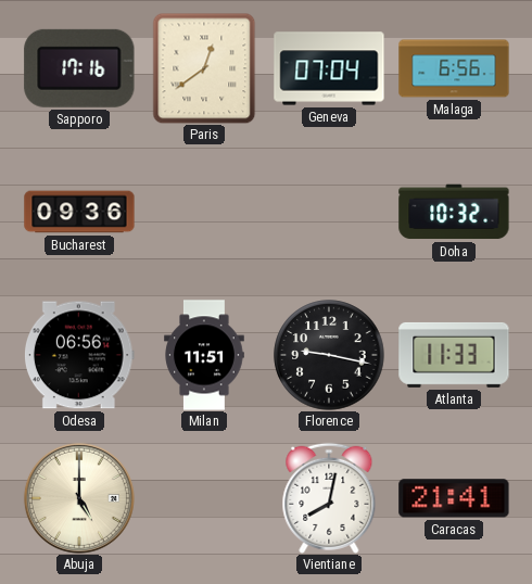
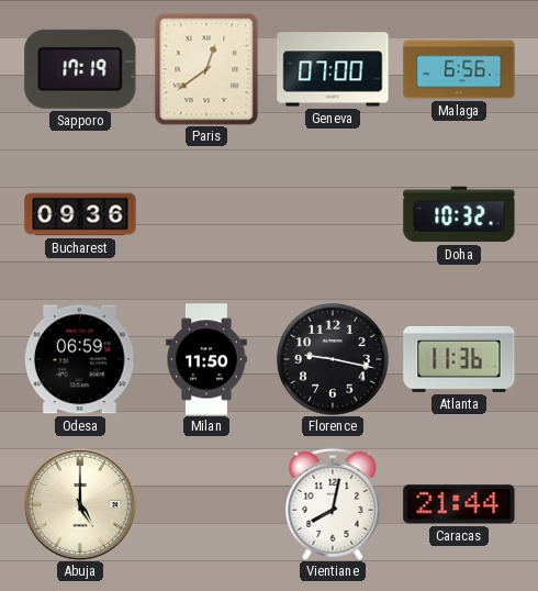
Sapporo: 17:16 -> 17:19
Geneva: 07:04 -> 07:00
Odesa: 06:56 -> 06:59
Milan: 11:51 -> 11:50
Atlanta: 11:33 -> 11:36
Caracas: 21:41 -> 21:44
